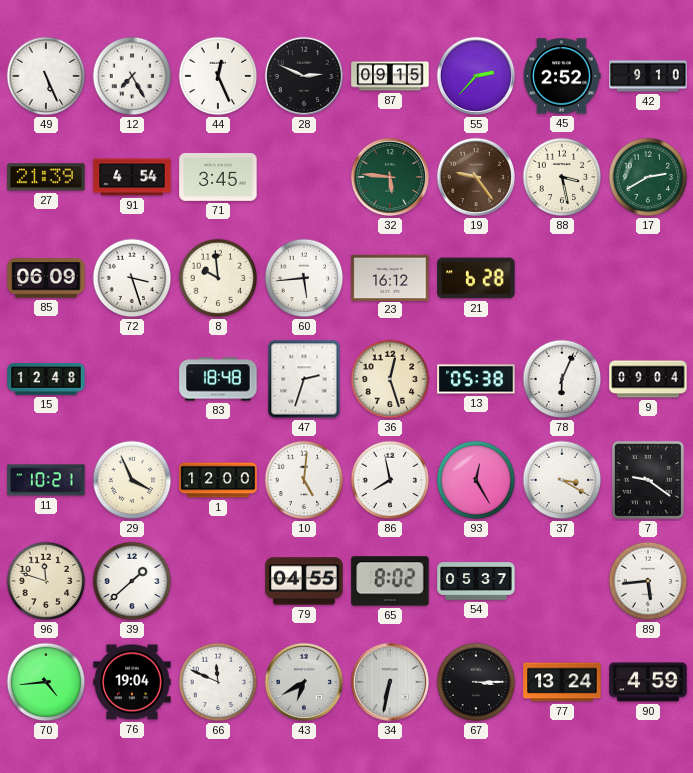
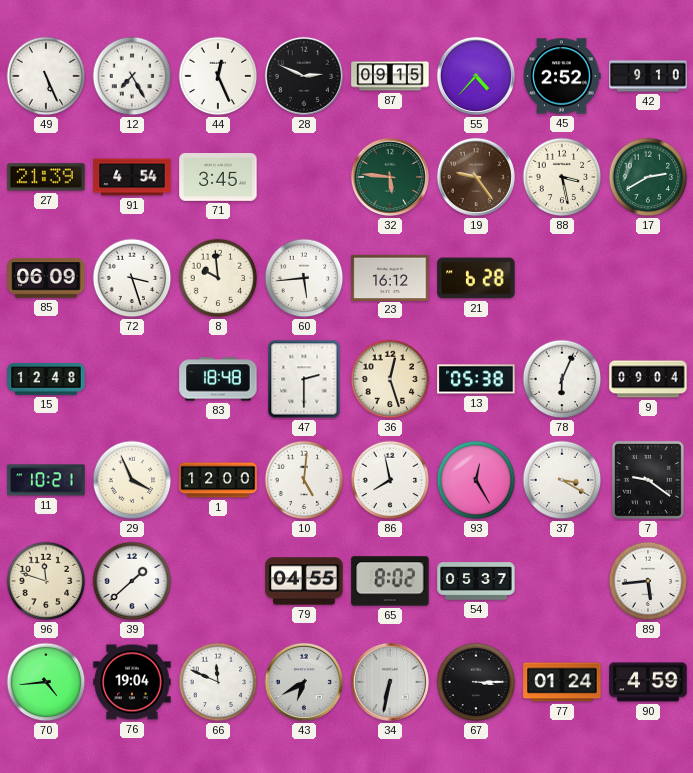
55: 2:37 -> 4:37
47: 2:33 -> 2:30
77: 13:24 -> 01:24
